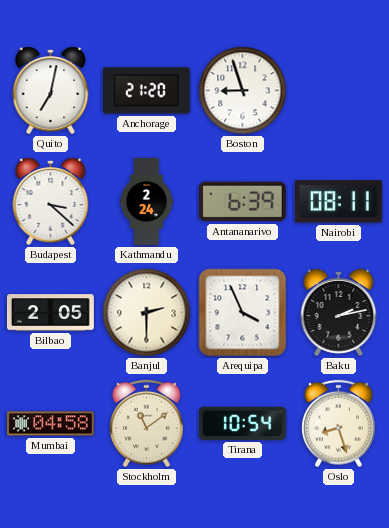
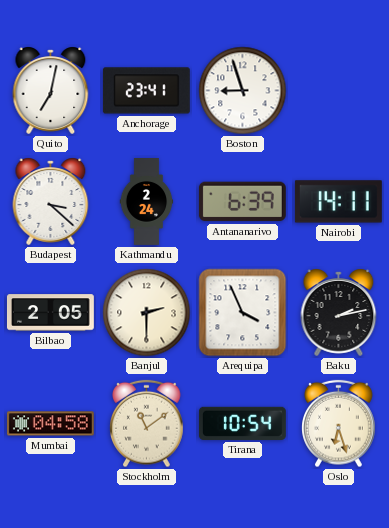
Anchorage: 21:20 -> 23:41
Nairobi: 08:11 -> 14:11
Oslo: 8:27 -> 6:27
